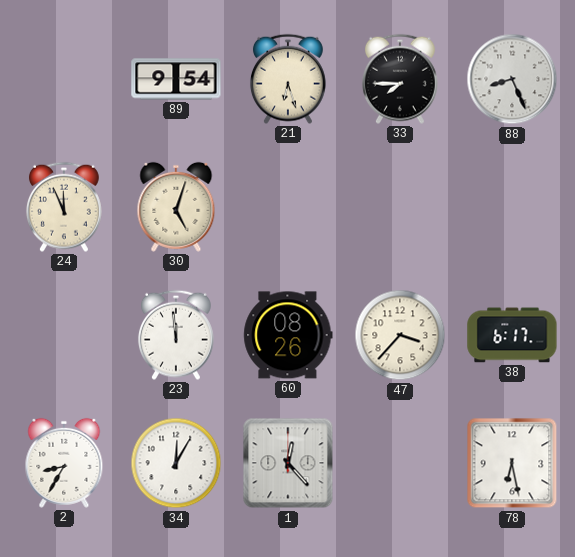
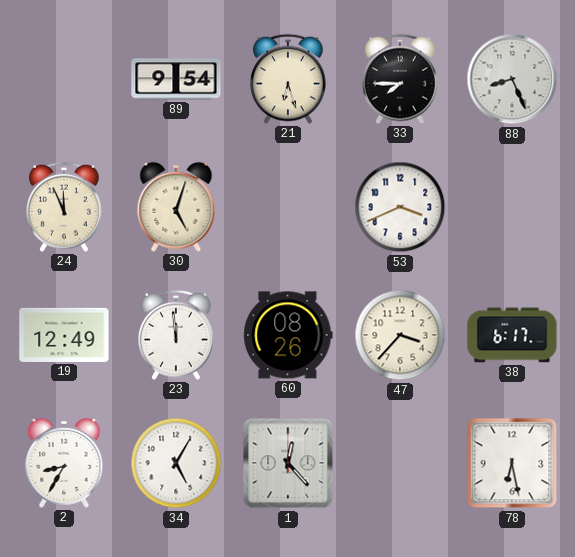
53: none -> 3:41
19: none -> 12:49
34: 12:05 -> 5:05
